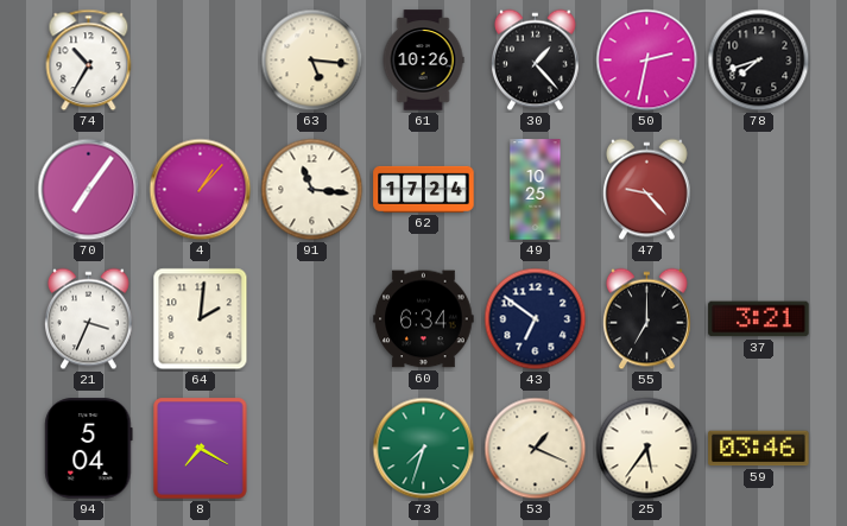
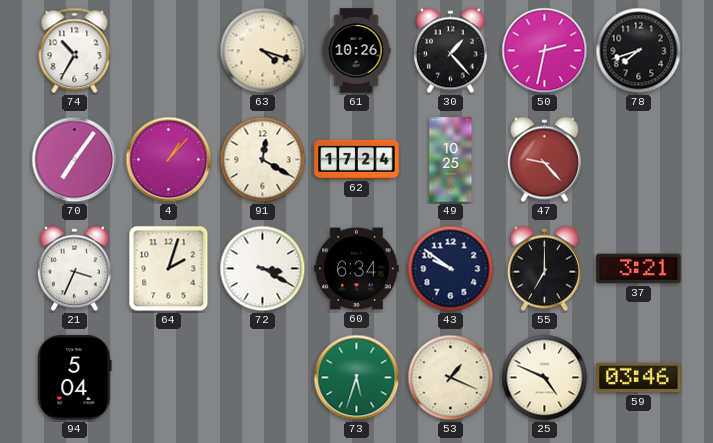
63: 5:16 -> 4:18
91: 11:16 -> 12:20
64: 2:01 -> 2:03
72: none -> 3:20
43: 6:51 -> 9:51
8: 7:20 -> none
73: 7:33 -> 5:33
25: 5:36 -> 4:49
